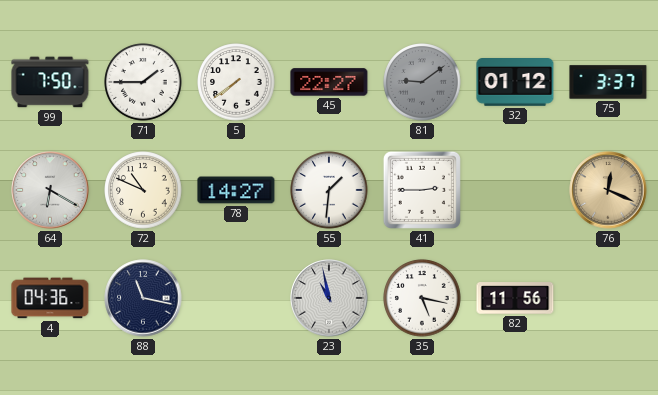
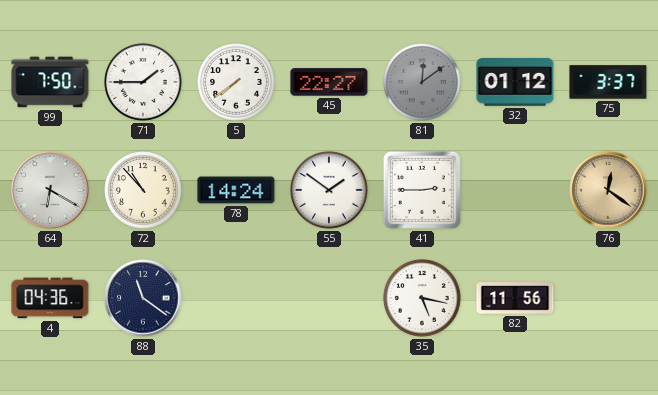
81: 9:09 -> 12:09
72: 10:49 -> 10:53
78: 14:27 -> 14:24
55: 1:31 -> 1:51
76: 12:19 -> 12:21
88: 11:17 -> 11:21
23: 10:58 -> none
